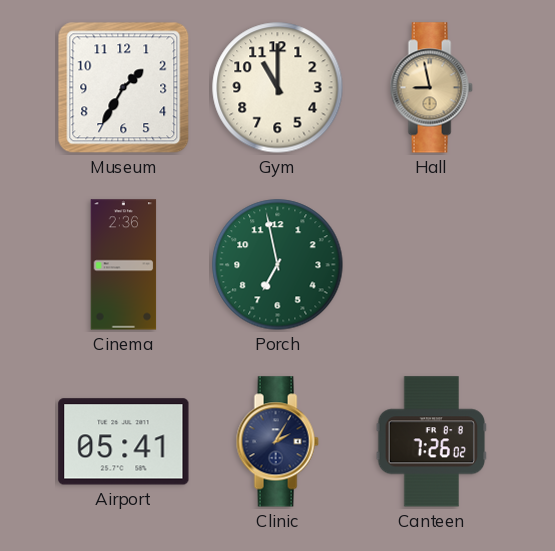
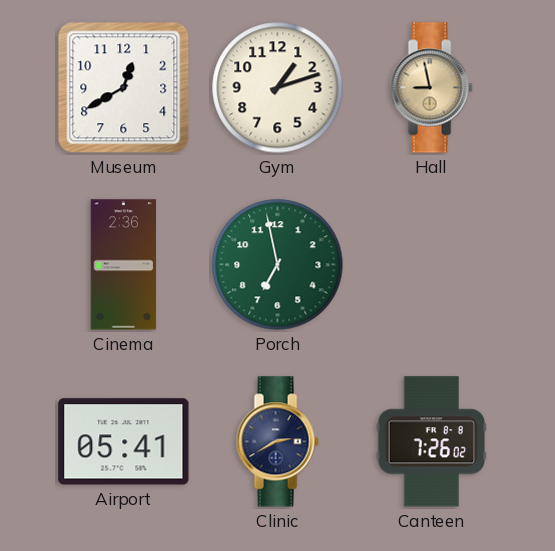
Museum: 1:35 -> 12:40
Gym: 11:00 -> 1:12
Clinic: 2:05 -> 2:40
